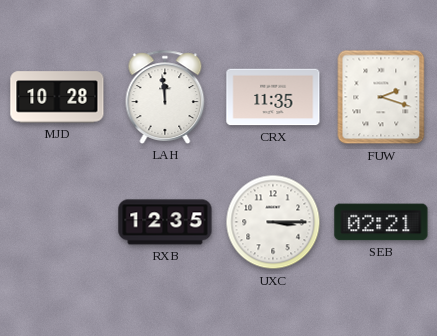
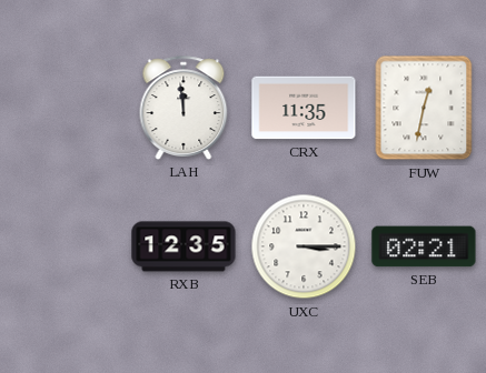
MJD: 10:28 -> none
FUW: 2:18 -> 12:32
